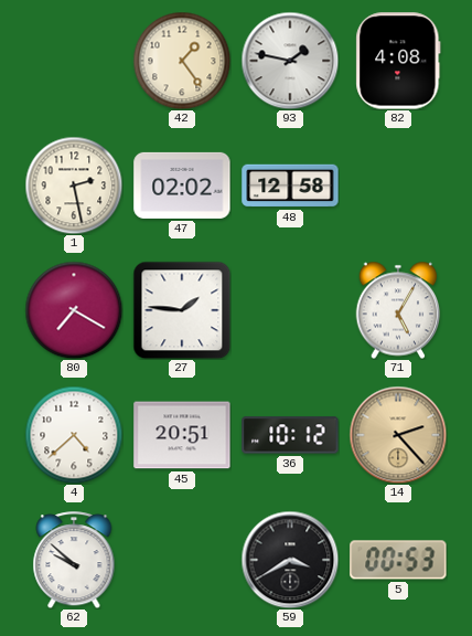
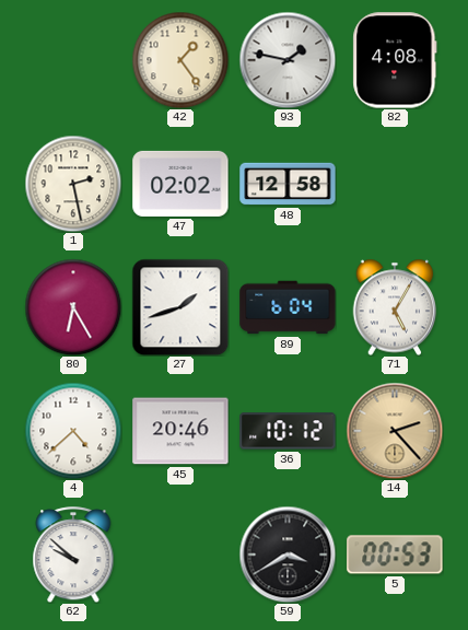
80: 7:20 -> 6:25
27: 1:46 -> 1:42
89: none -> 6:04
45: 20:51 -> 20:46
